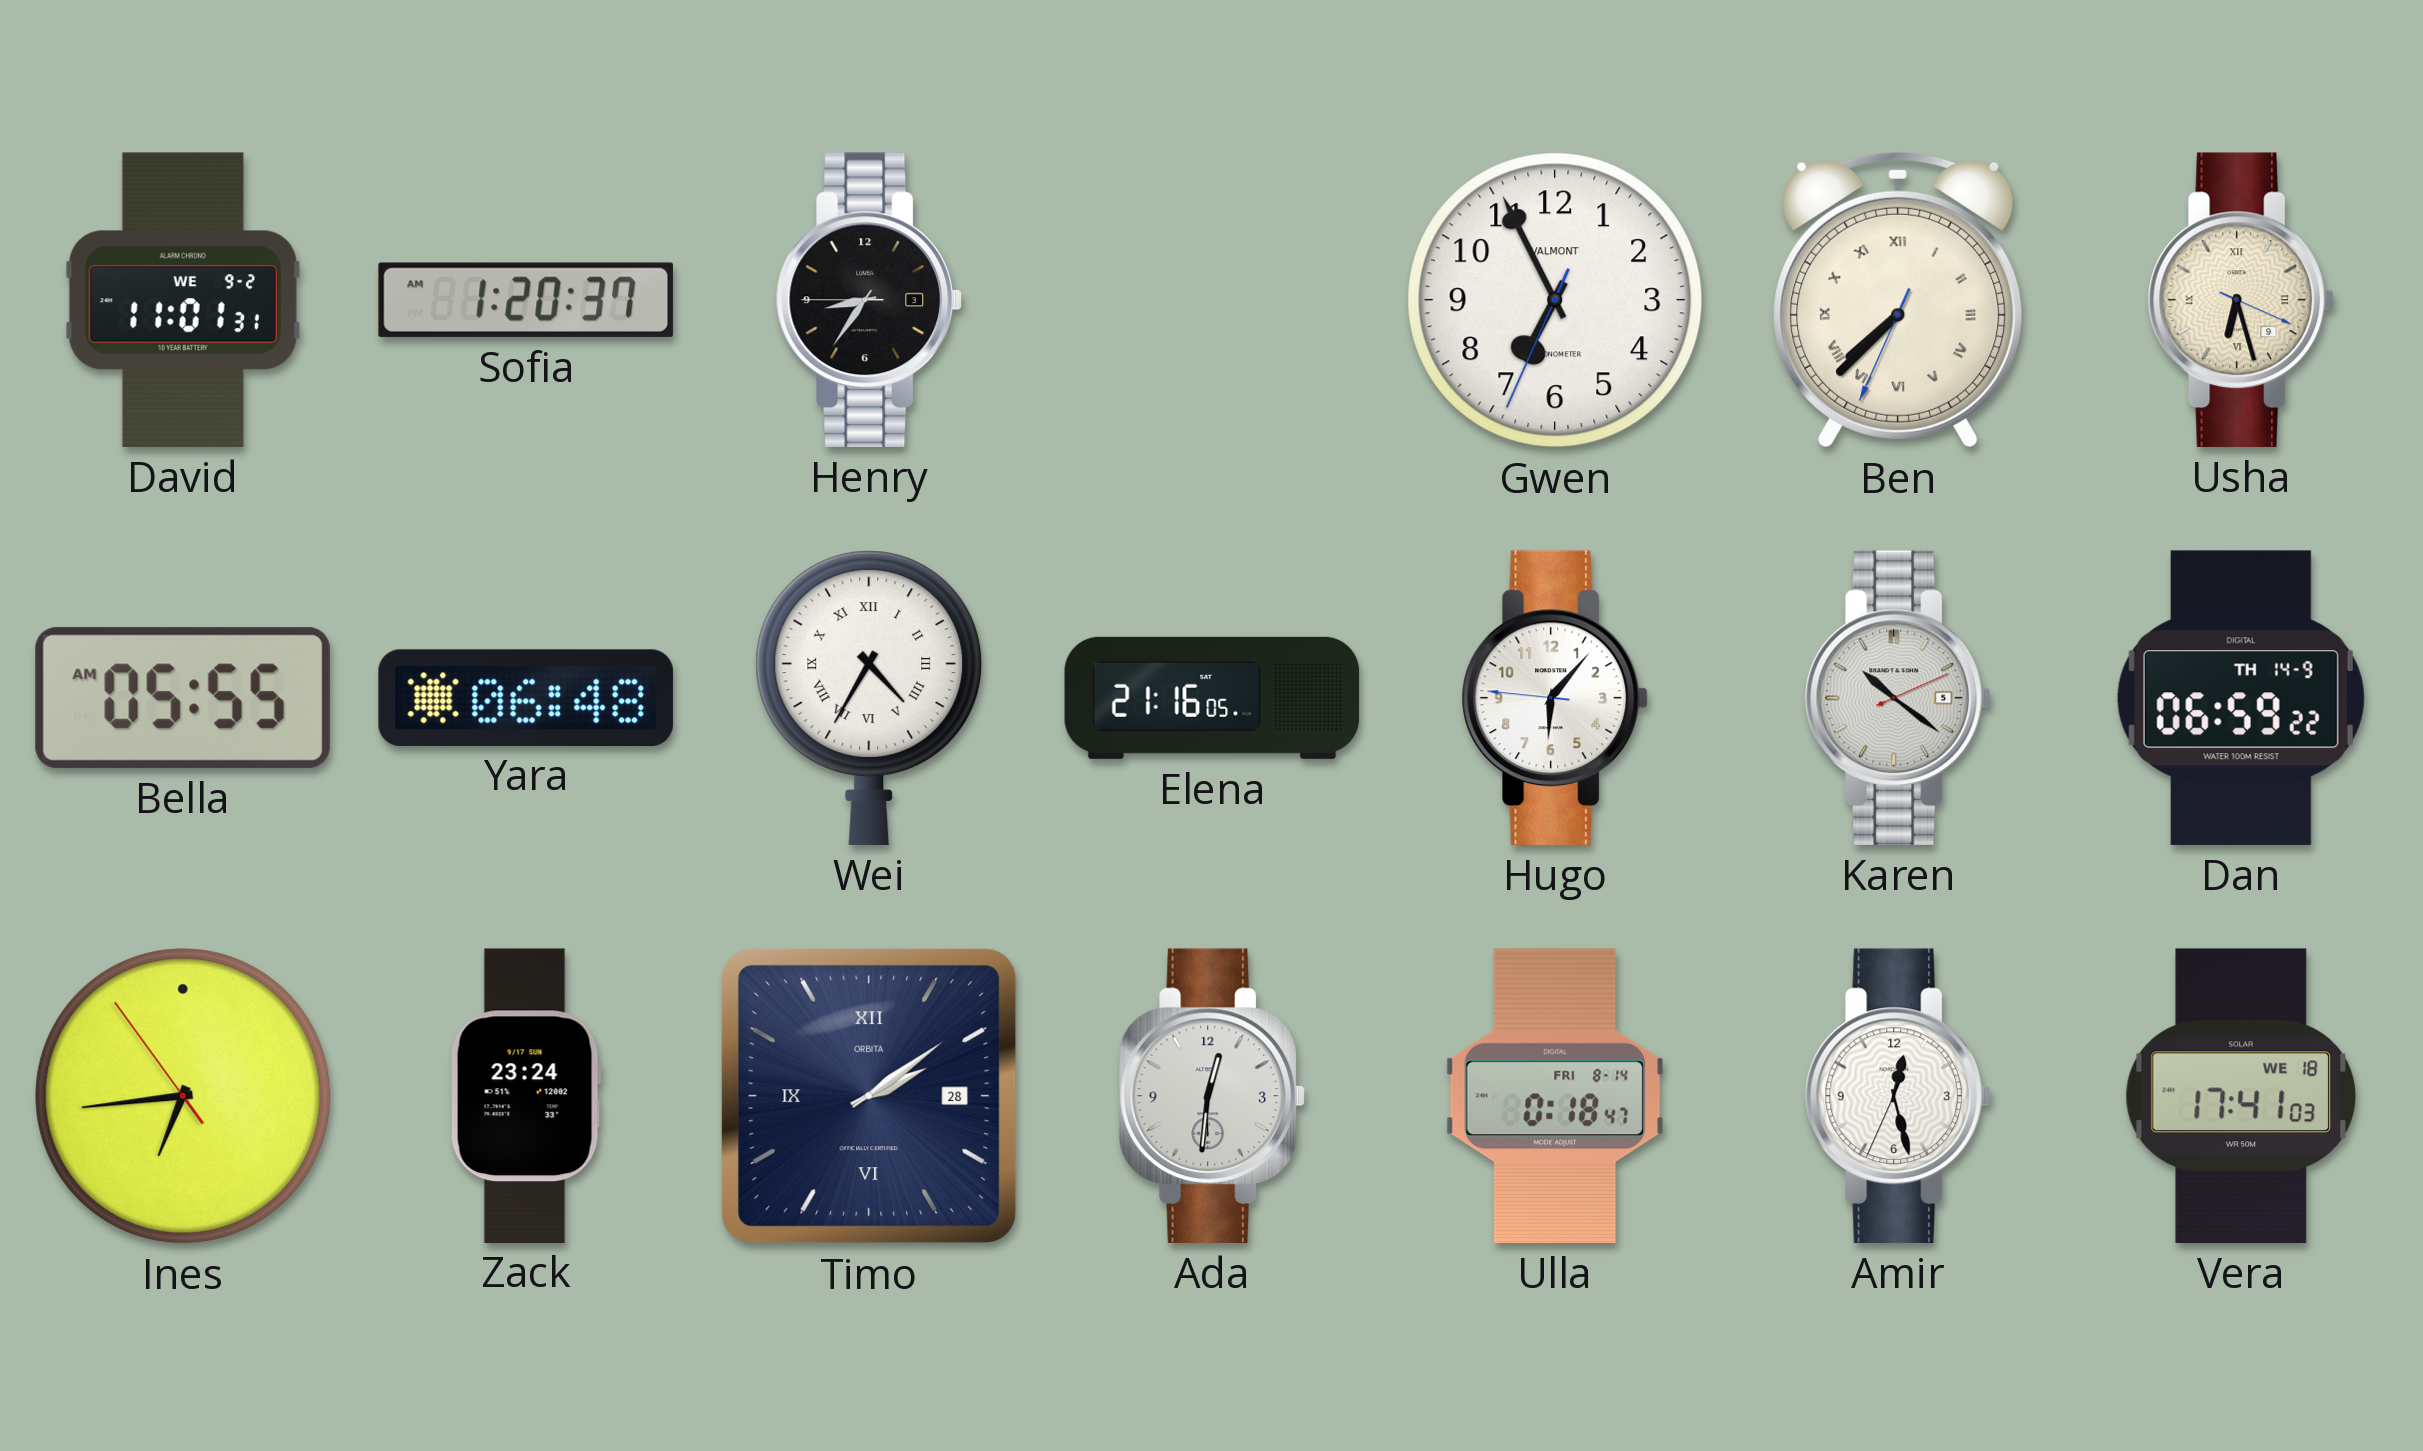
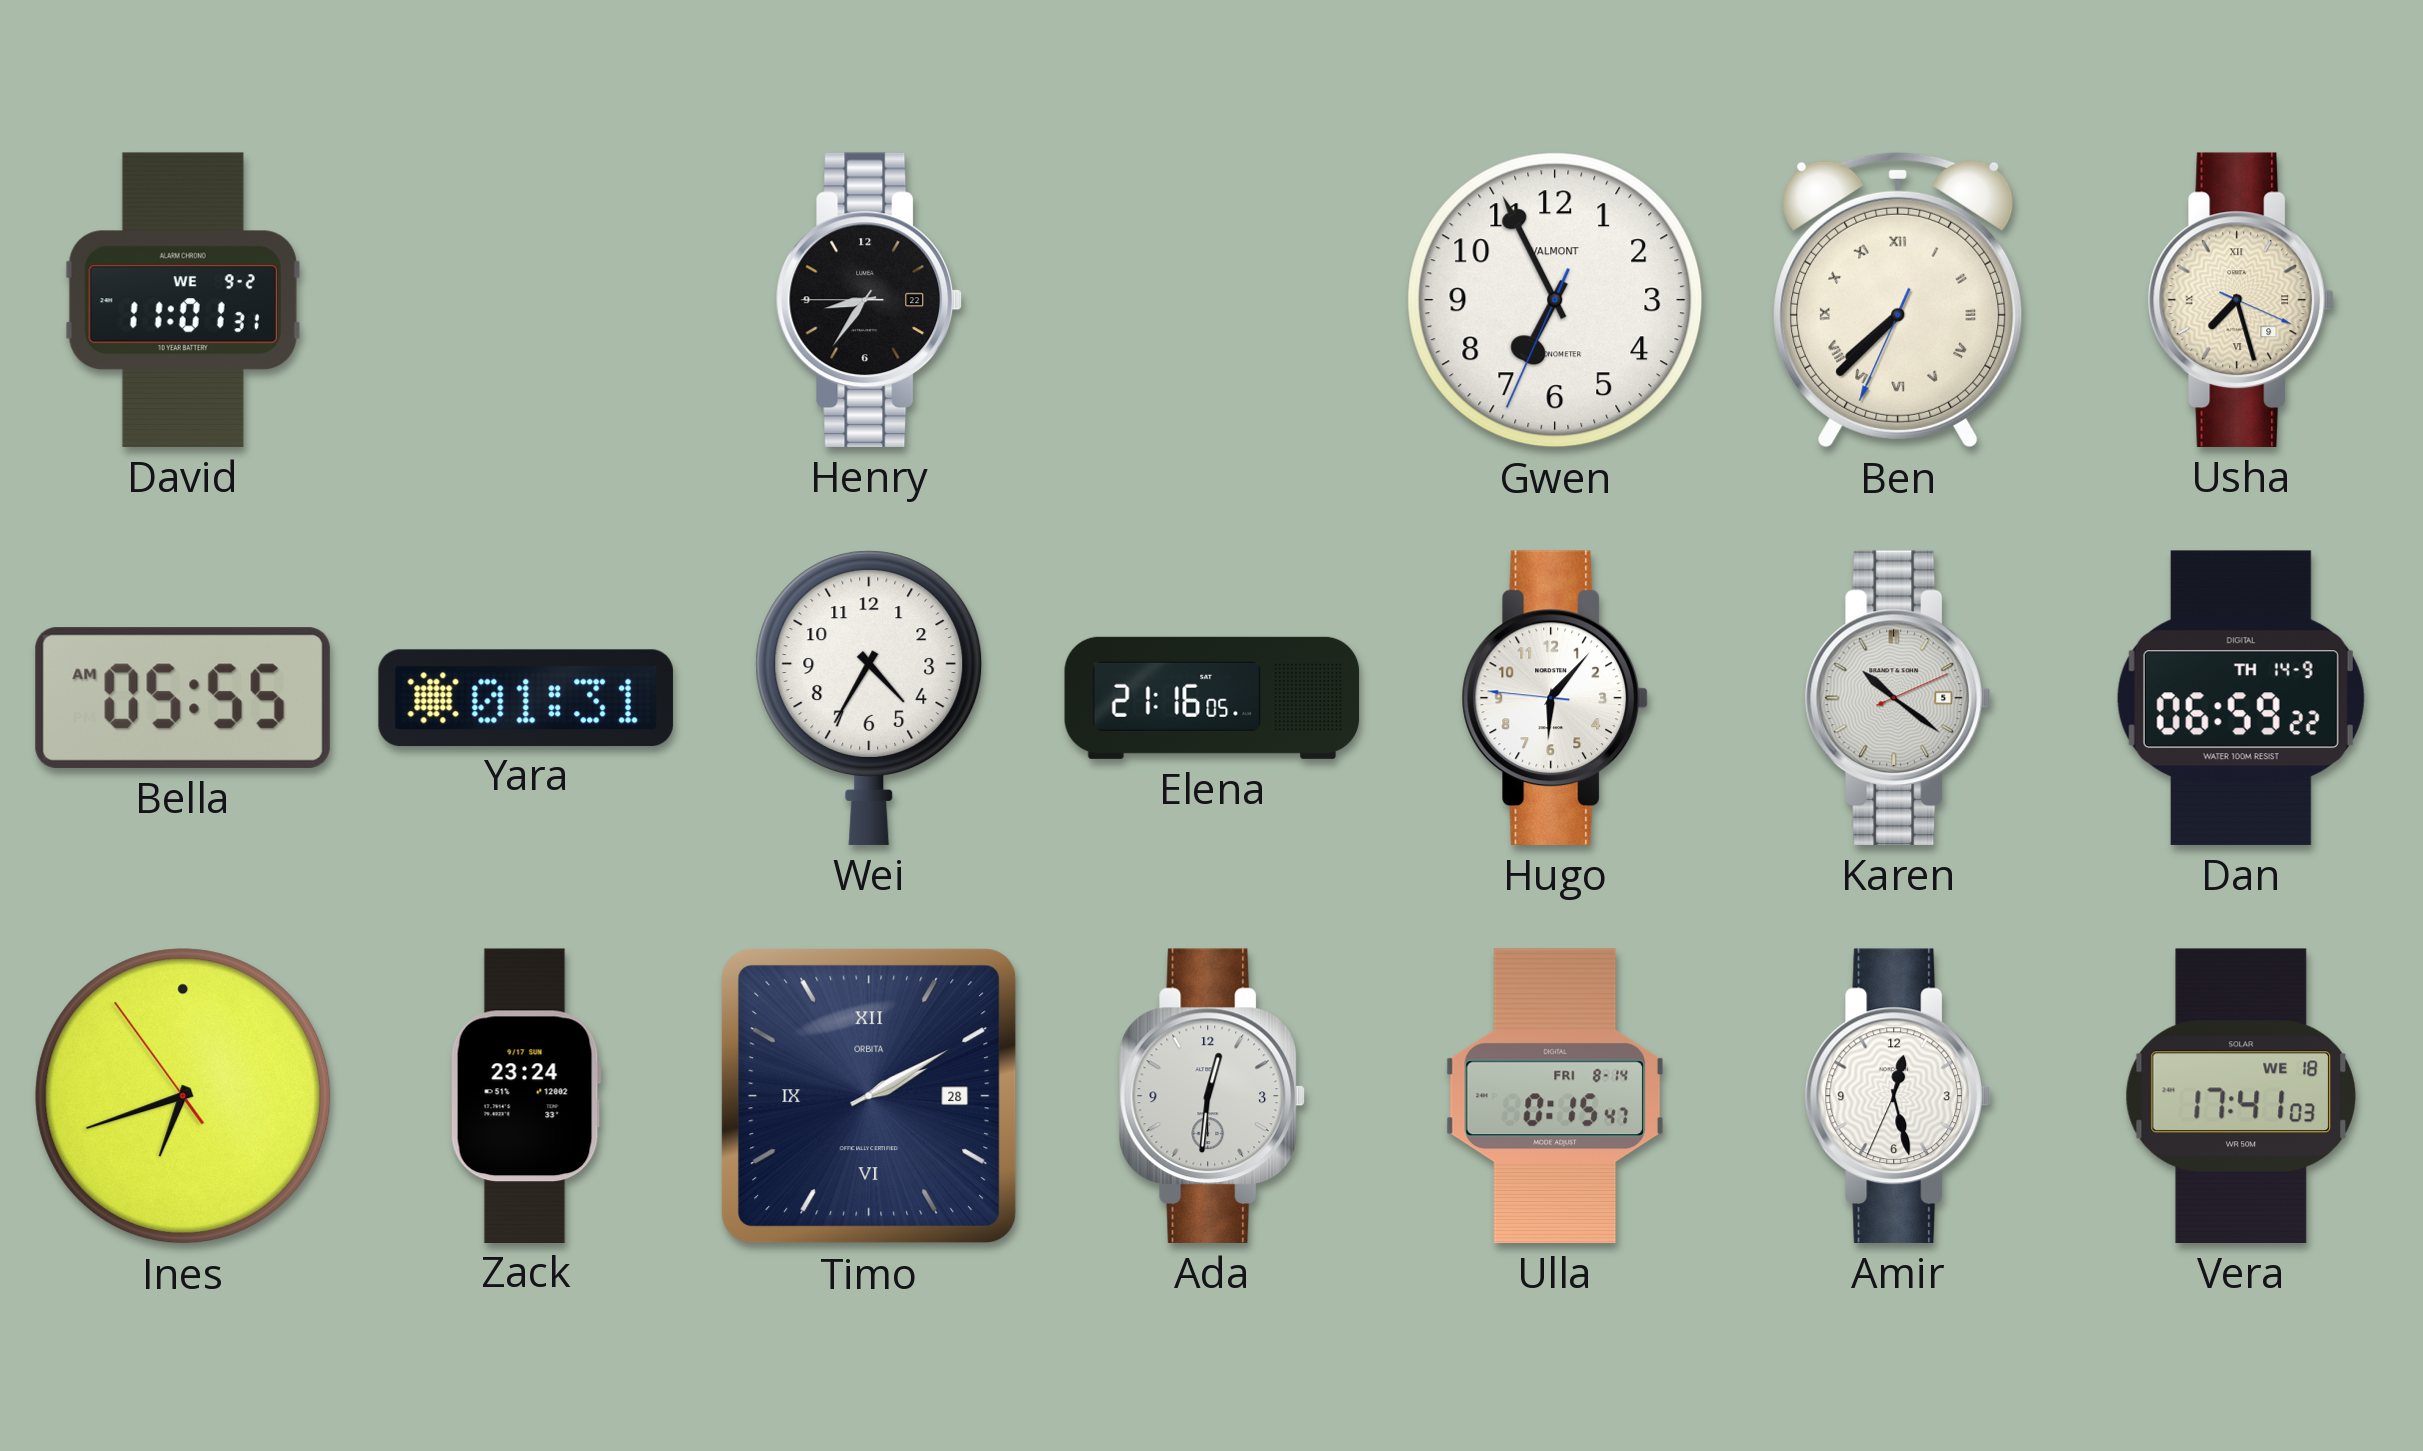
Sofia: 1:20 -> none
Henry date: 3 -> 22
Usha: 6:27 -> 7:27
Yara: 06:48 -> 01:31
Wei numerals: Roman -> Arabic
Ines: 6:43 -> 6:41
Timo: 2:09 -> 2:10
Ulla: 0:18 -> 0:15
